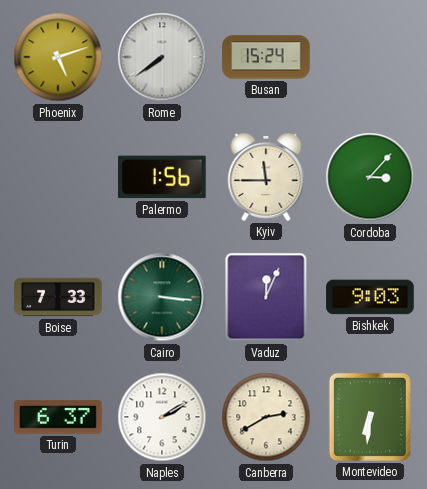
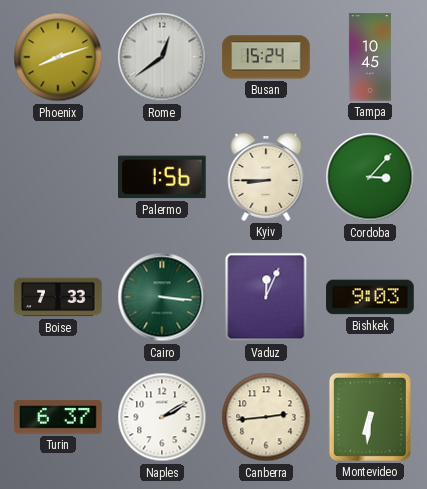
Phoenix: 5:12 -> 8:12
Rome: 7:39 -> 12:39
Tampa: none -> 10:45
Kyiv: 11:45 -> 8:45
Canberra: 2:40 -> 2:44
